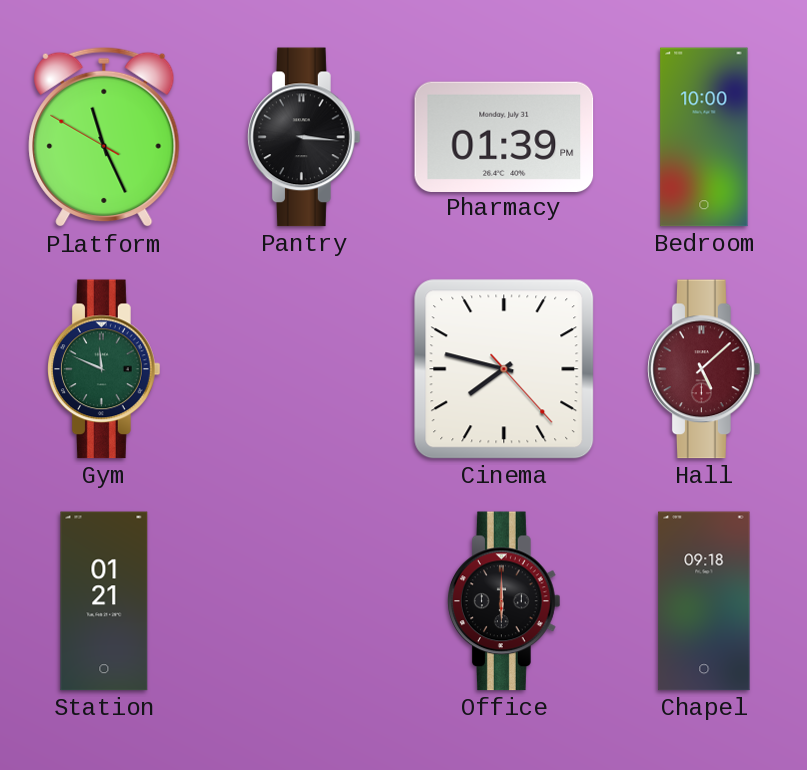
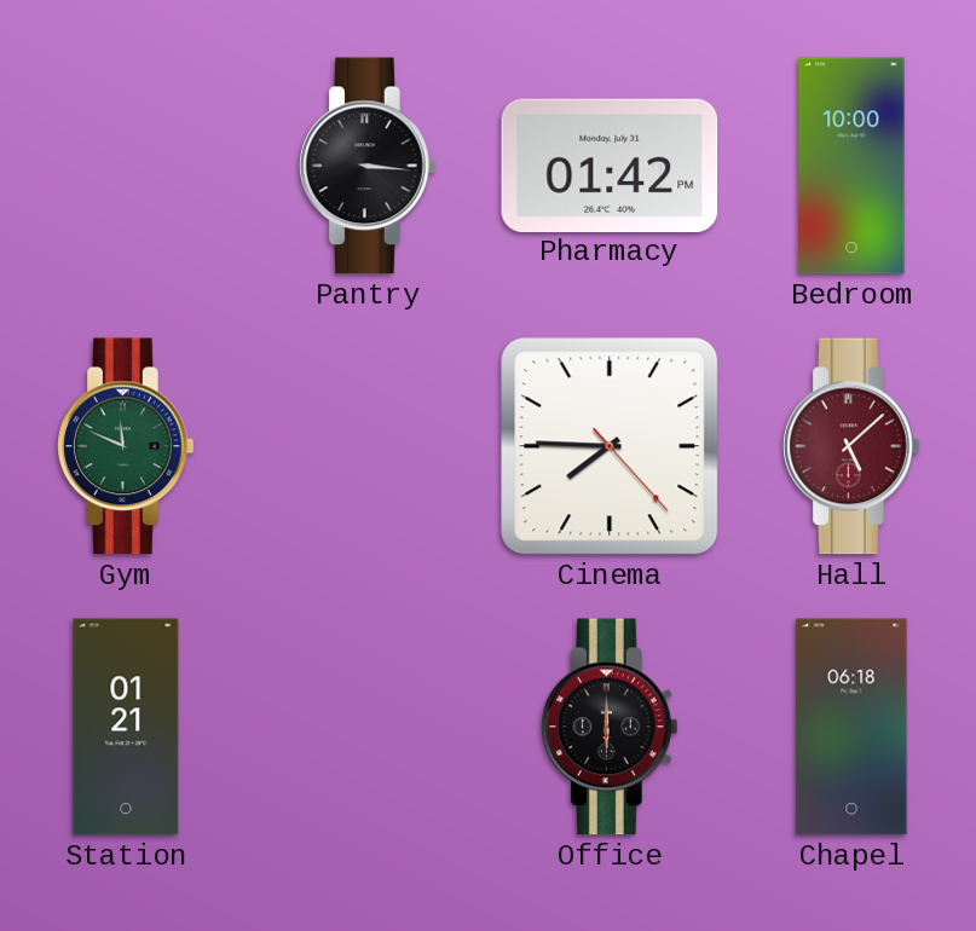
Platform: 11:25 -> none
Pharmacy: 01:39 -> 01:42
Cinema: 7:47 -> 7:45
Chapel: 09:18 -> 06:18
